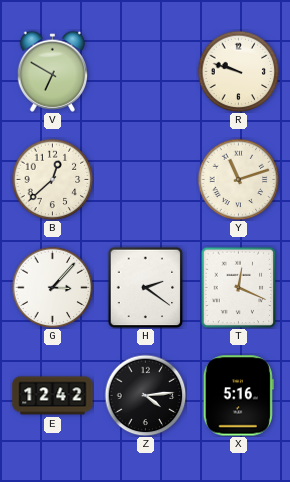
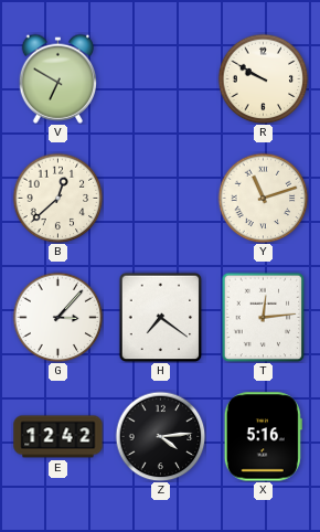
R: 9:48 -> 9:50
H: 2:21 -> 7:21
T: 12:19 -> 12:14
